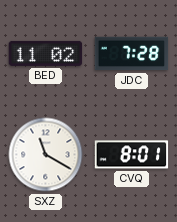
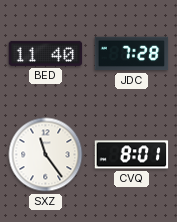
BED: 11:02 -> 11:40
SXZ: 11:20 -> 11:24
